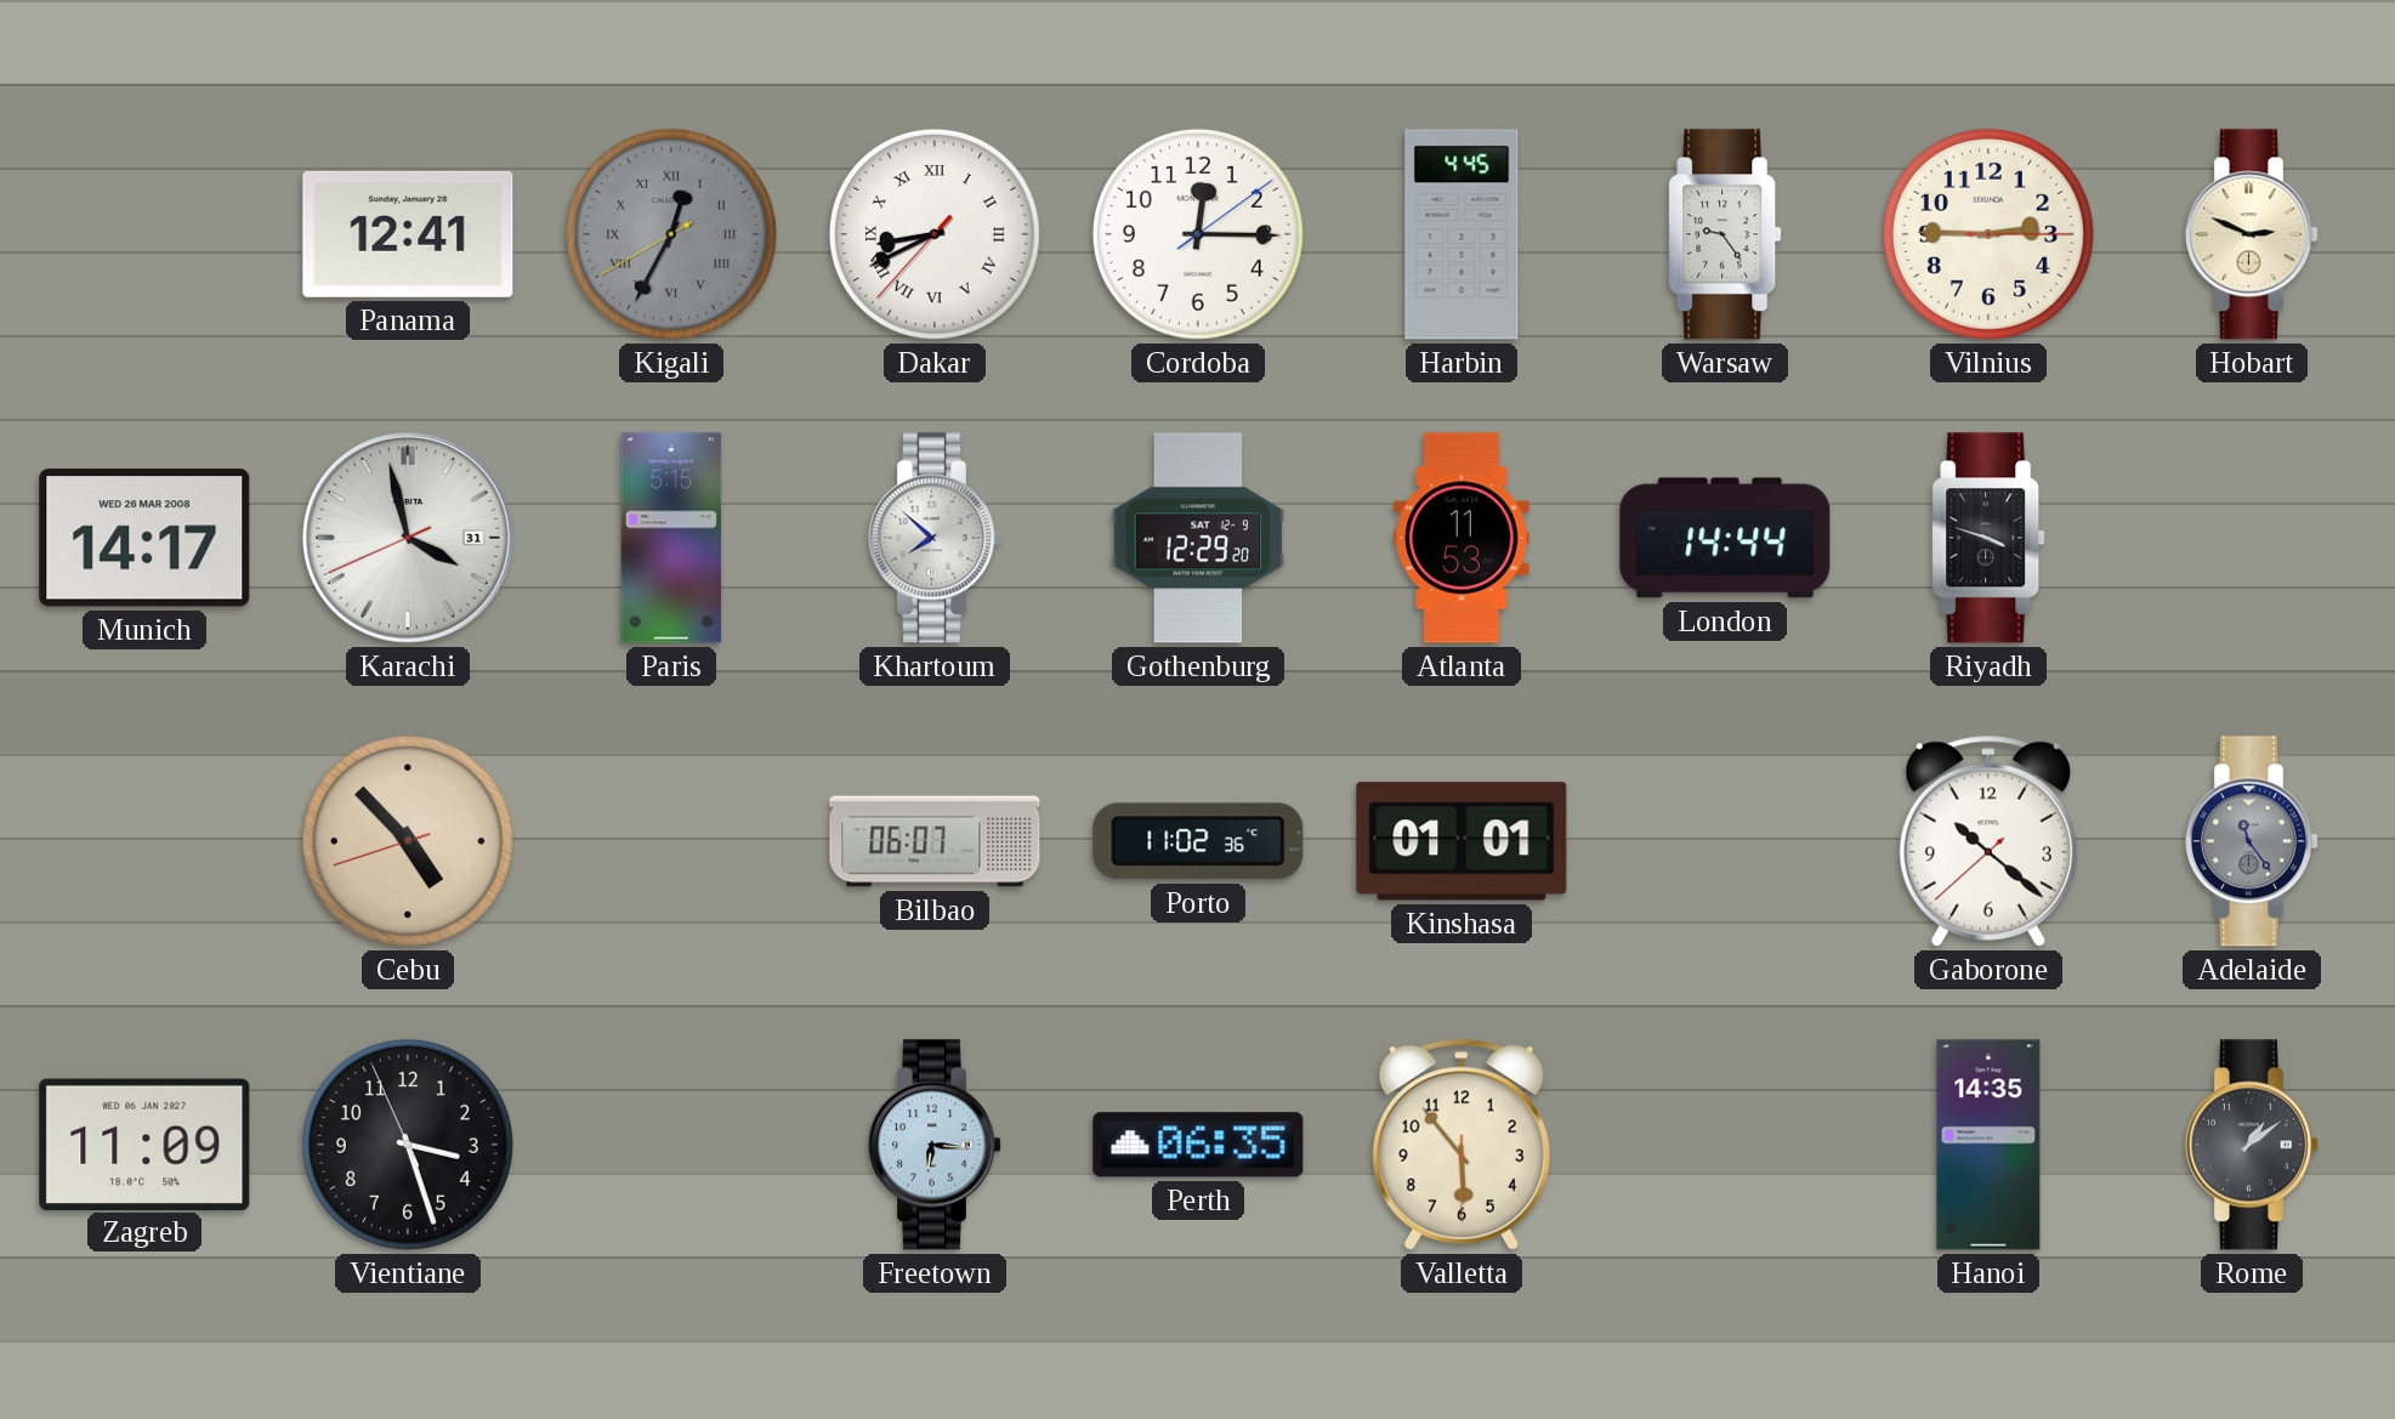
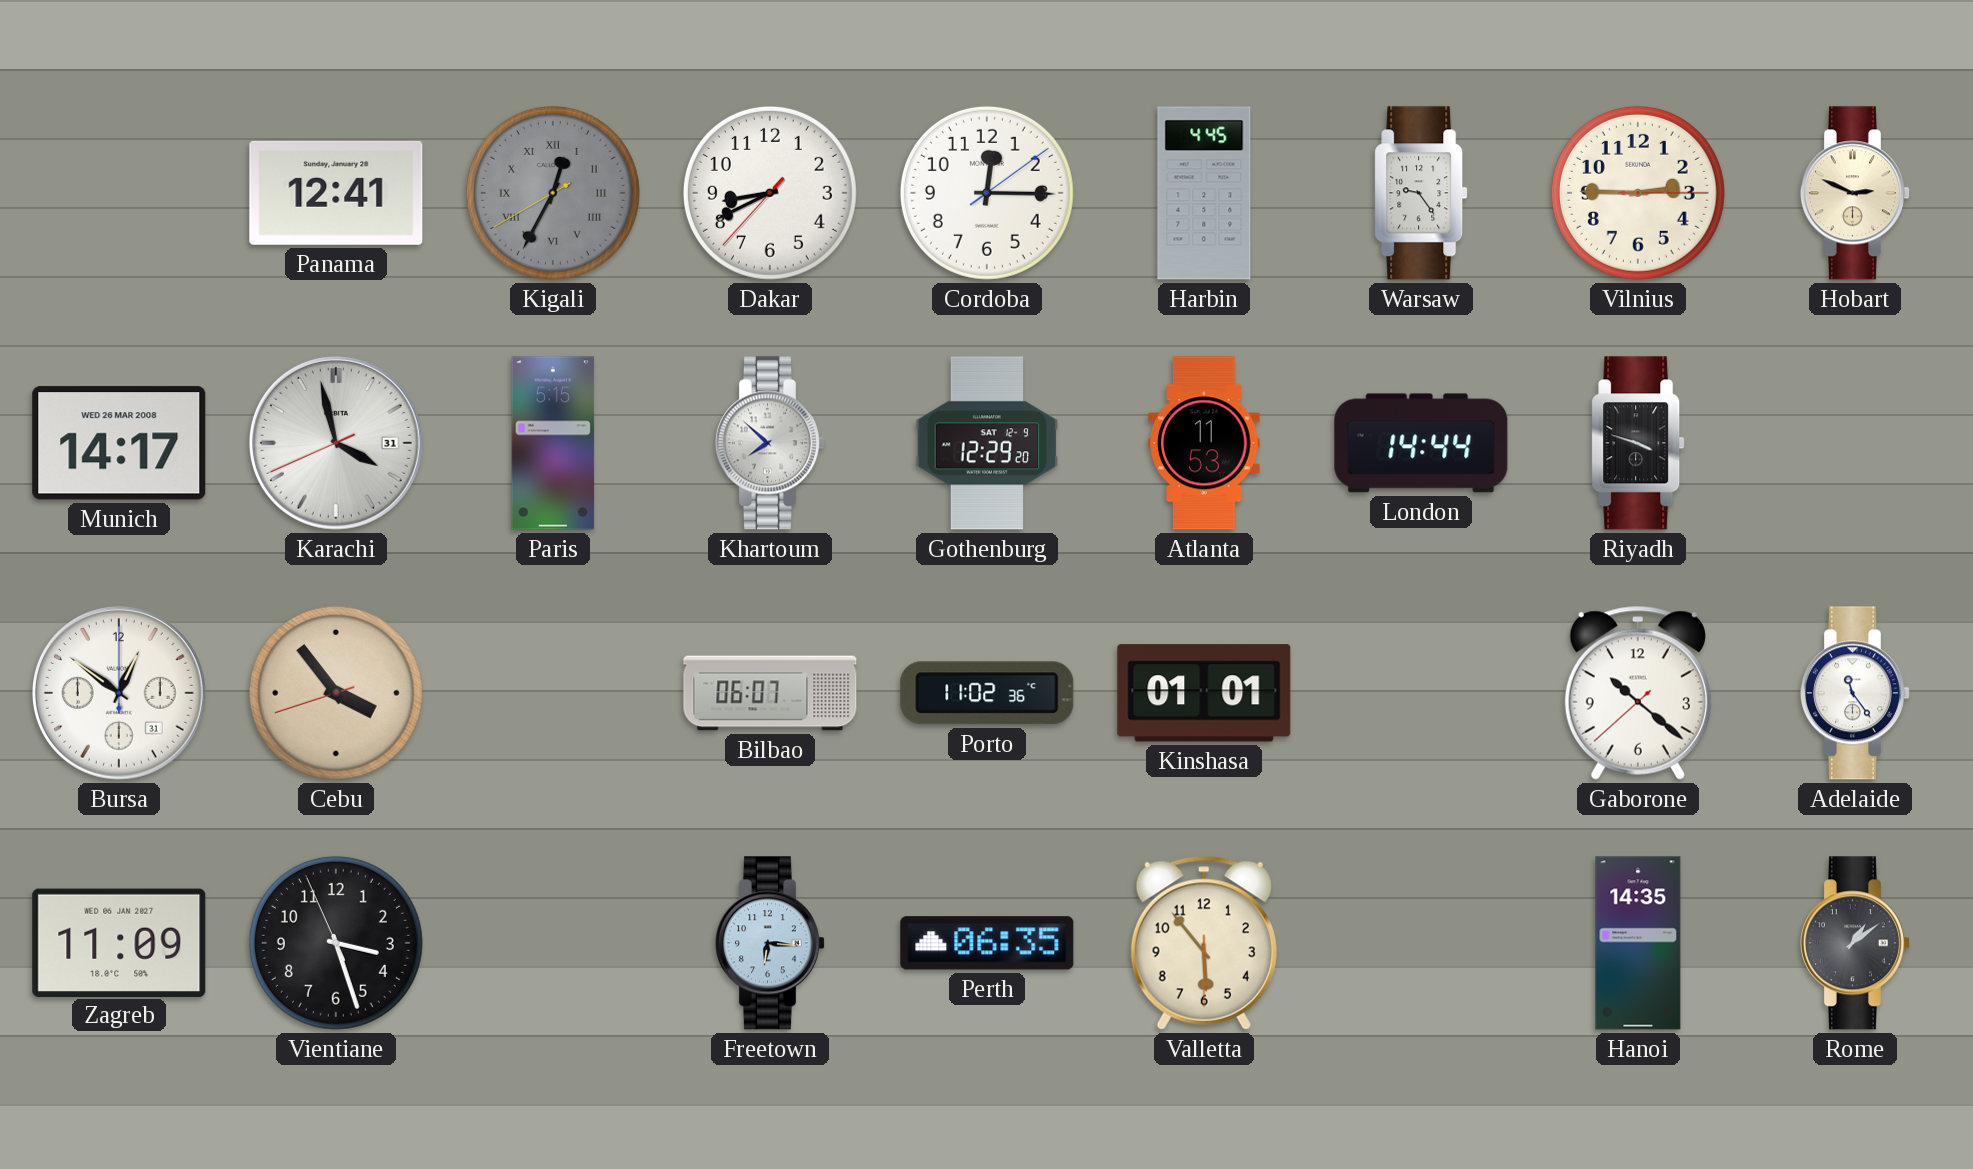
Dakar numerals: Roman -> Arabic
Bursa: none -> 12:51
Cebu: 4:52 -> 3:53
Adelaide dial: grey -> white
